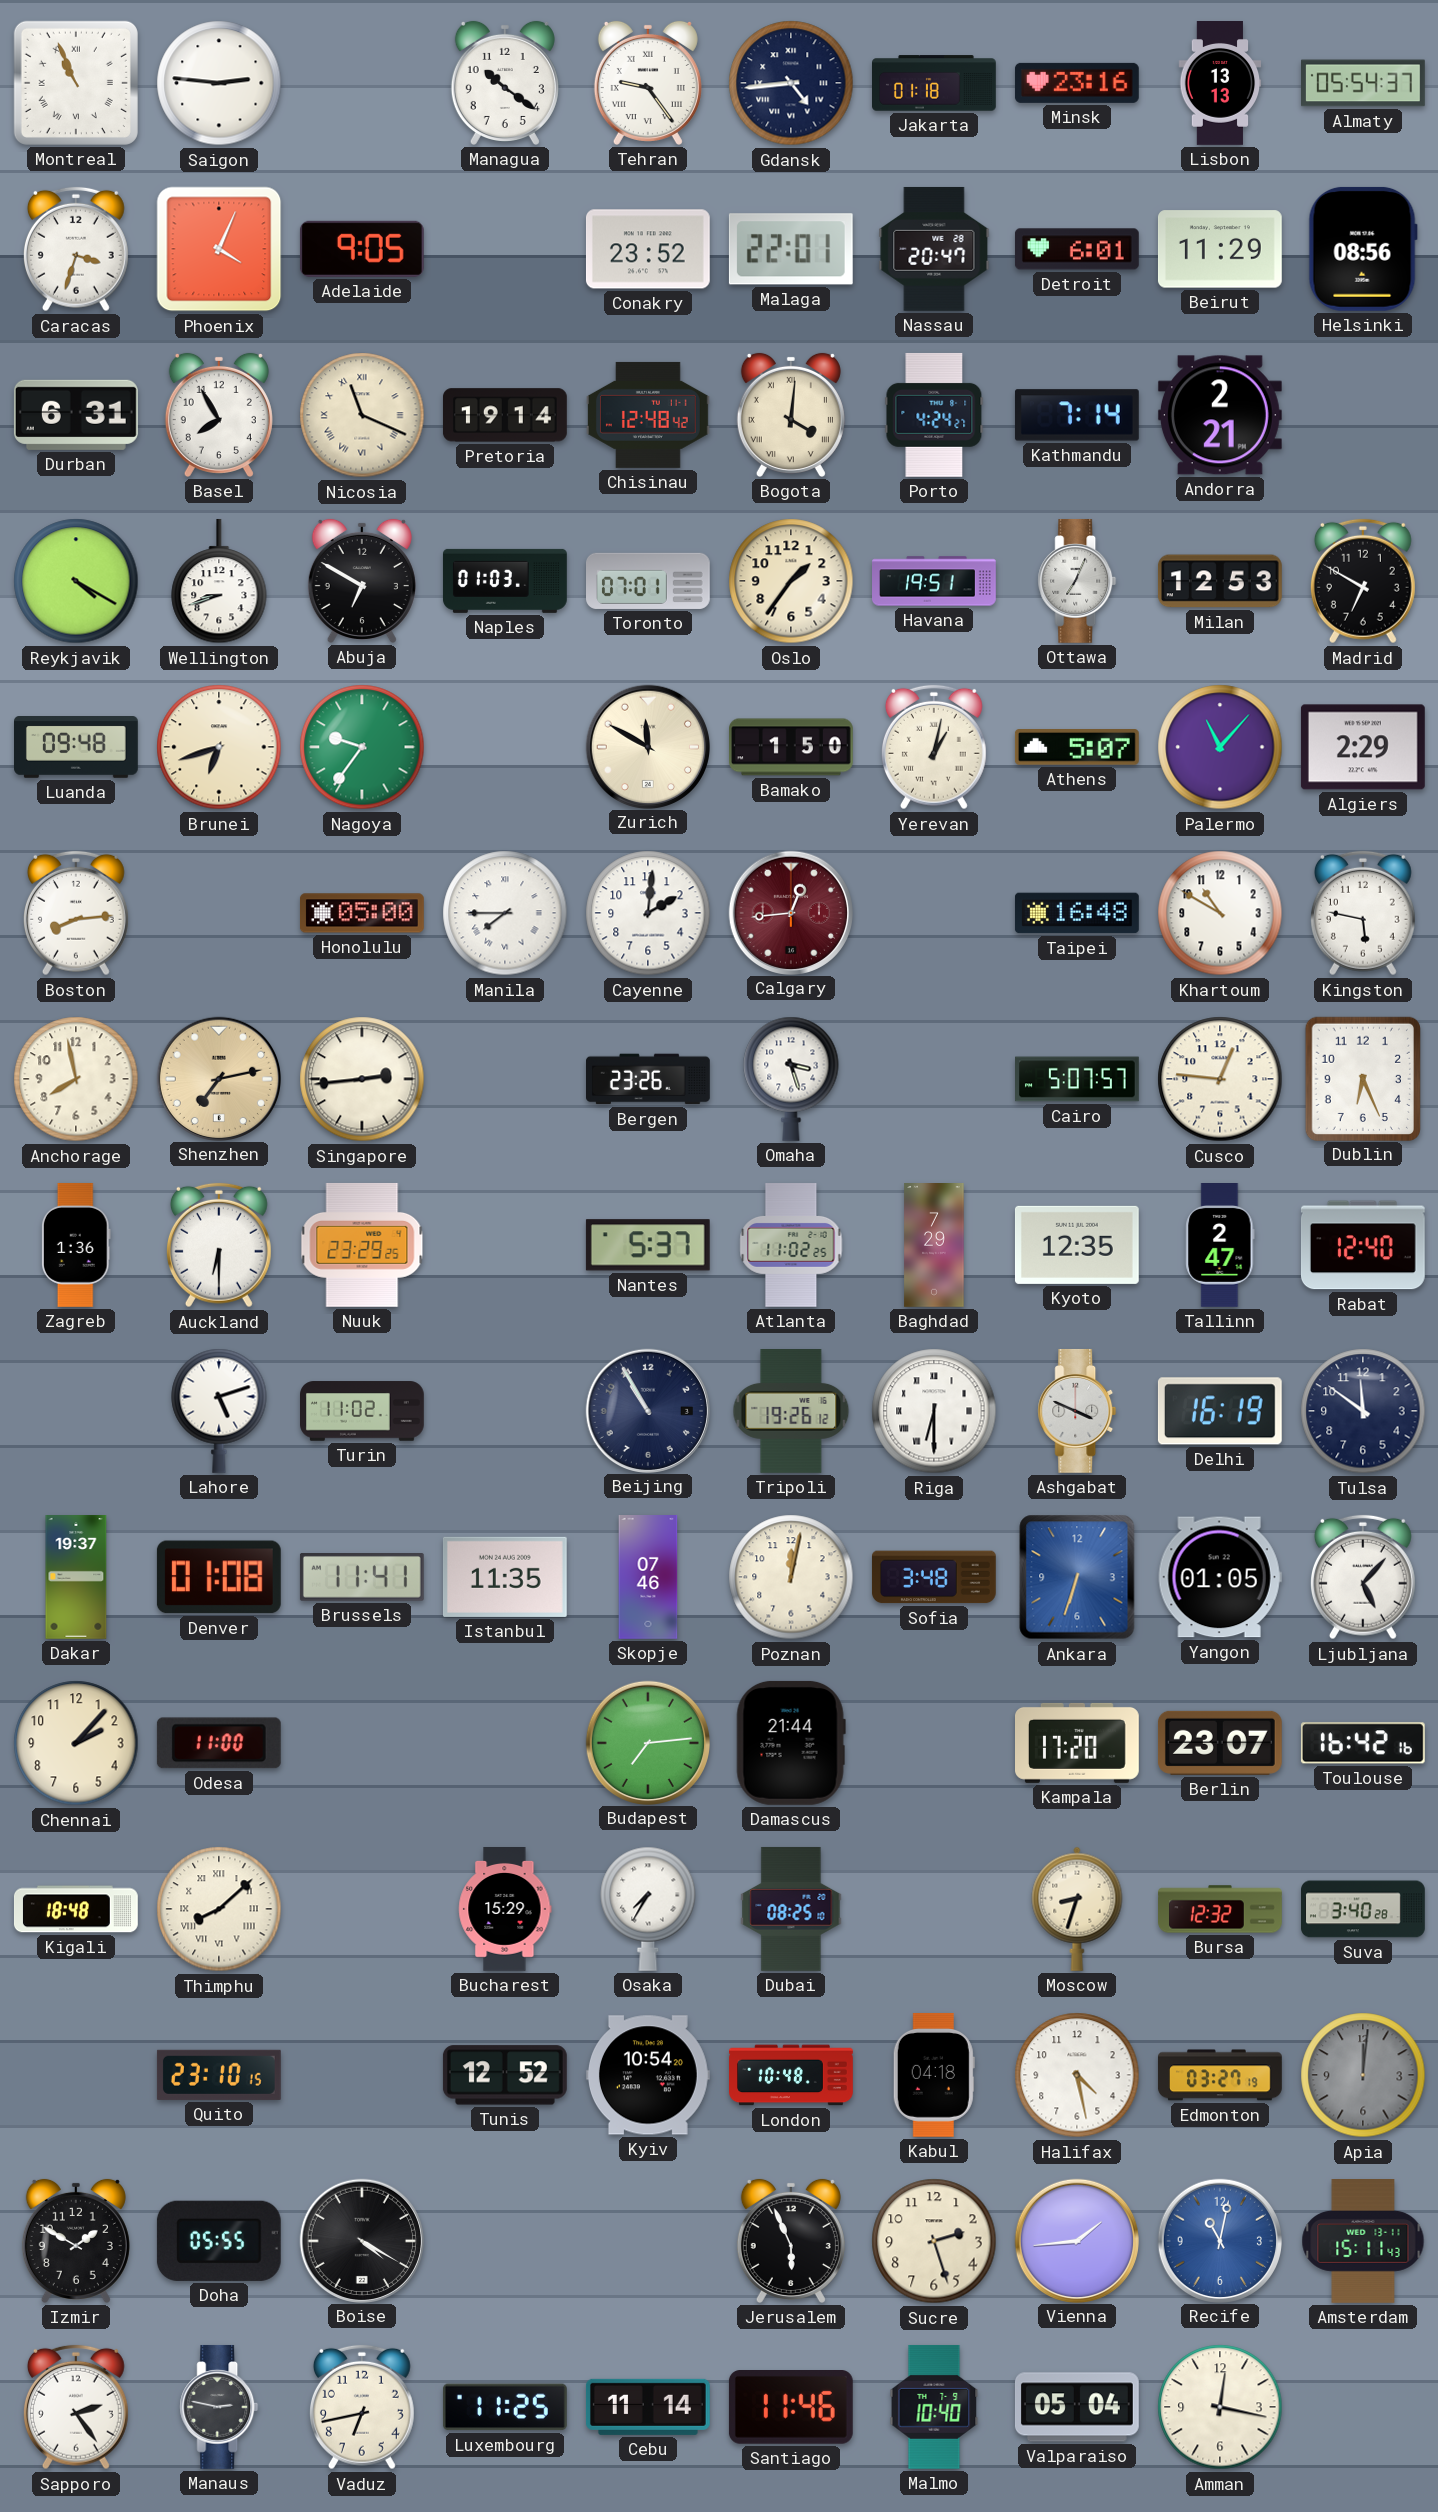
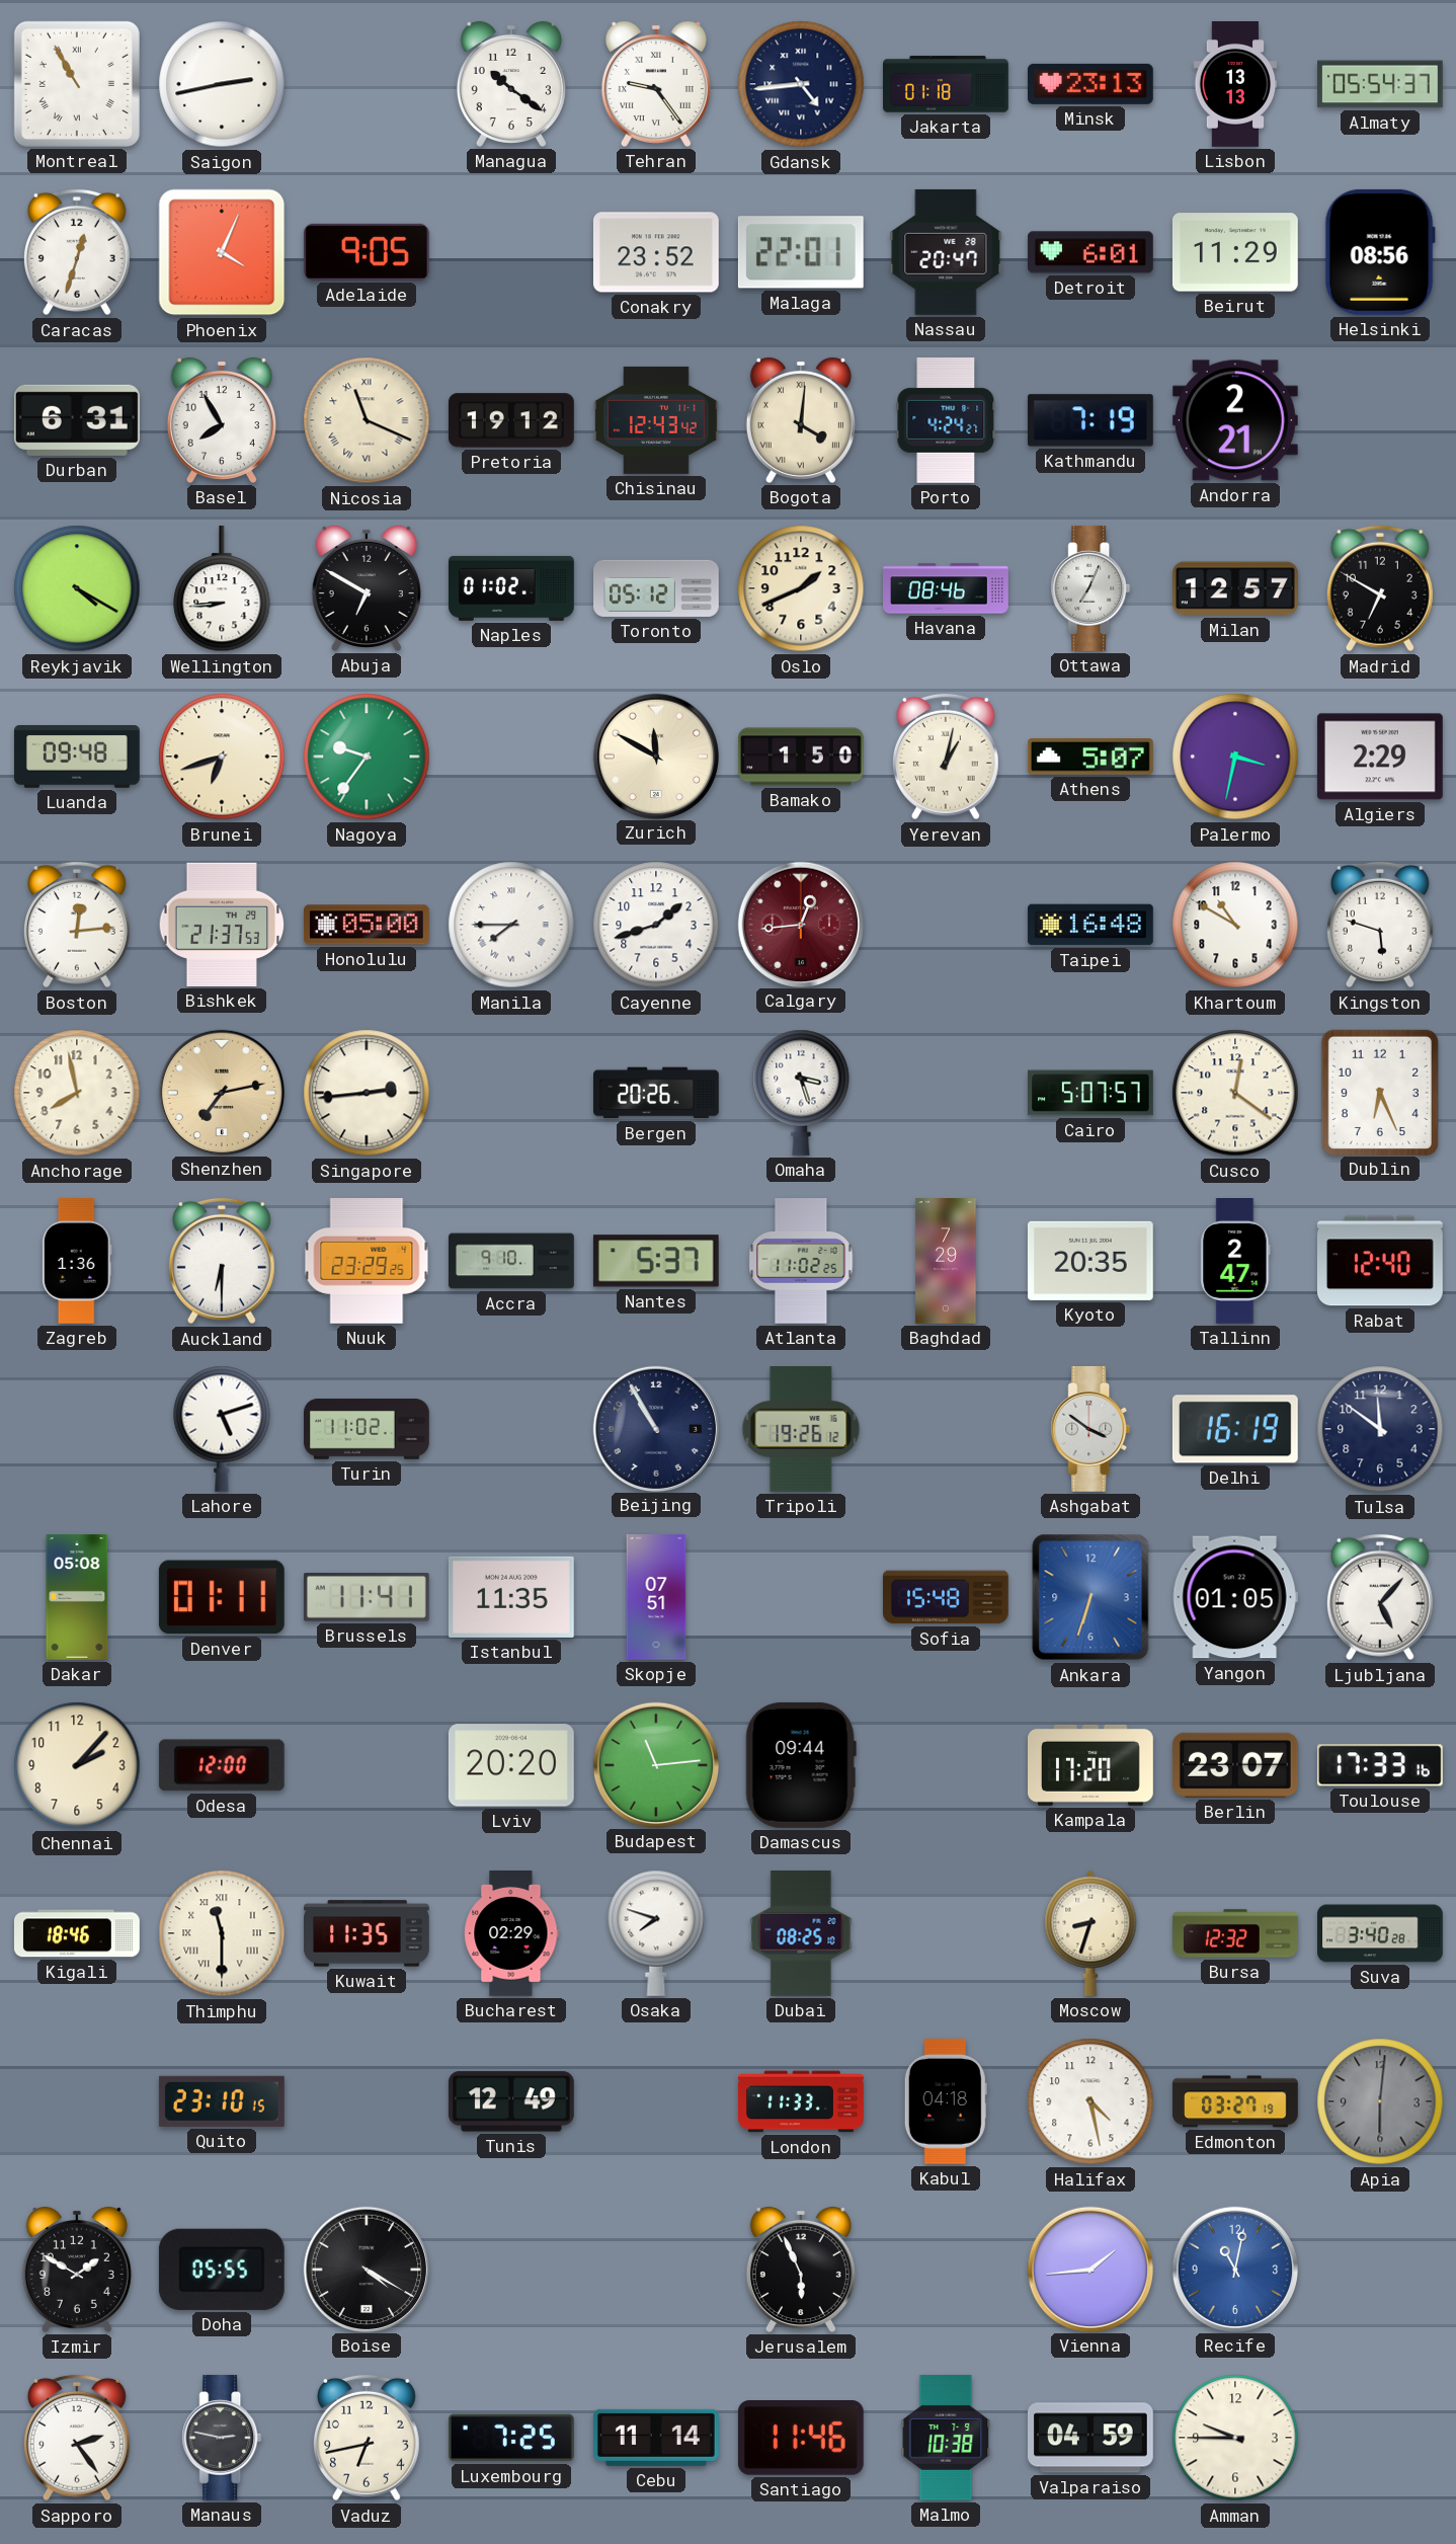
Montreal: 10:56 -> 10:55
Saigon: 2:46 -> 2:43
Minsk: 23:16 -> 23:13
Caracas: 3:33 -> 12:33
Pretoria: 19:14 -> 19:12
Chisinau: 12:48 -> 12:43
Kathmandu: 7:14 -> 7:19
Wellington: 8:42 -> 8:44
Naples: 01:03 -> 01:02
Toronto: 07:01 -> 05:12
Oslo: 1:36 -> 1:41
Havana: 19:51 -> 08:46
Milan: 12:53 -> 12:57
Palermo: 11:07 -> 3:32
Boston: 8:14 -> 12:14
Bishkek: none -> 21:37
Cayenne: 2:01 -> 1:42
Kingston: 5:47 -> 5:48
Bergen: 23:26 -> 20:26
Cusco: 12:46 -> 12:21
Accra: none -> 9:10
Kyoto: 12:35 -> 20:35
Riga: 6:30 -> none
Ashgabat: 3:49 -> 3:51
Dakar: 19:37 -> 05:08
Denver: 01:08 -> 01:11
Skopje: 07:46 -> 07:51
Poznan: 12:02 -> none
Sofia: 3:48 -> 15:48
Odesa: 11:00 -> 12:00
Lviv: none -> 20:20
Budapest: 7:14 -> 11:14
Damascus: 21:44 -> 09:44
Toulouse: 16:42 -> 17:33
Kigali: 18:48 -> 18:46
Thimphu: 8:08 -> 11:30
Kuwait: none -> 11:35
Bucharest: 15:29 -> 02:29
Osaka: 7:35 -> 7:48
Tunis: 12:52 -> 12:49
Kyiv: 10:54 -> none
London: 10:48 -> 11:33
Apia: 12:01 -> 6:01
Sucre: 2:27 -> none
Amsterdam: 15:11 -> none
Luxembourg: 11:25 -> 7:25
Malmo: 10:40 -> 10:38
Valparaiso: 05:04 -> 04:59
Amman: 12:17 -> 9:45
